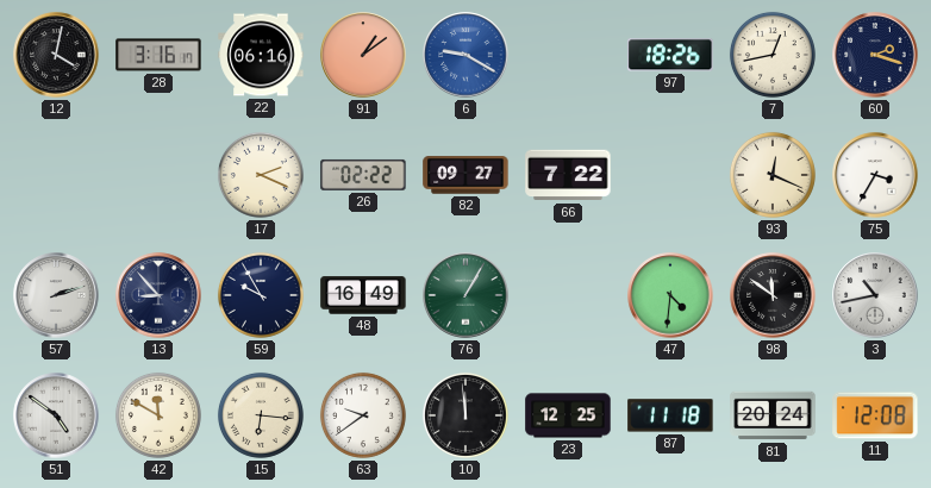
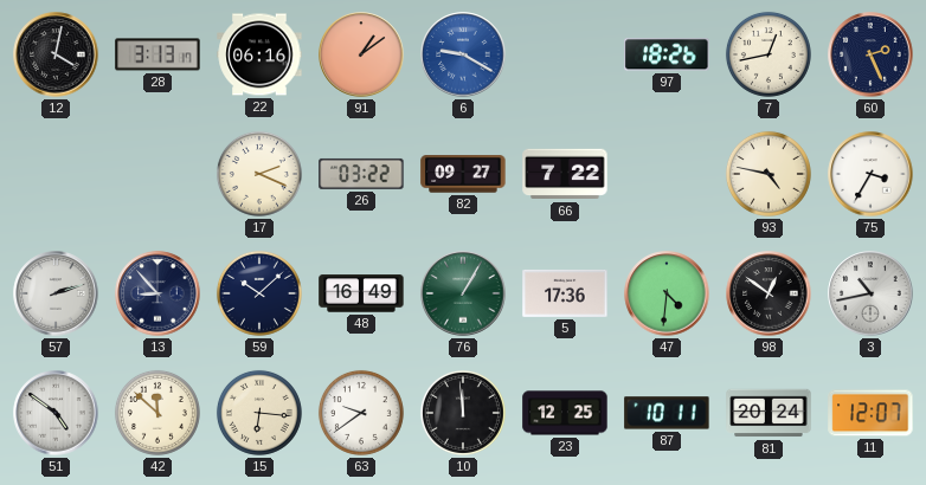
28: 3:16 -> 3:13
60: 2:18 -> 2:26
26: 02:22 -> 03:22
93: 12:19 -> 4:47
59: 9:55 -> 10:08
5: none -> 17:36
98: 11:51 -> 12:51
42: 11:50 -> 11:52
87: 11:18 -> 10:11
11: 12:08 -> 12:07
